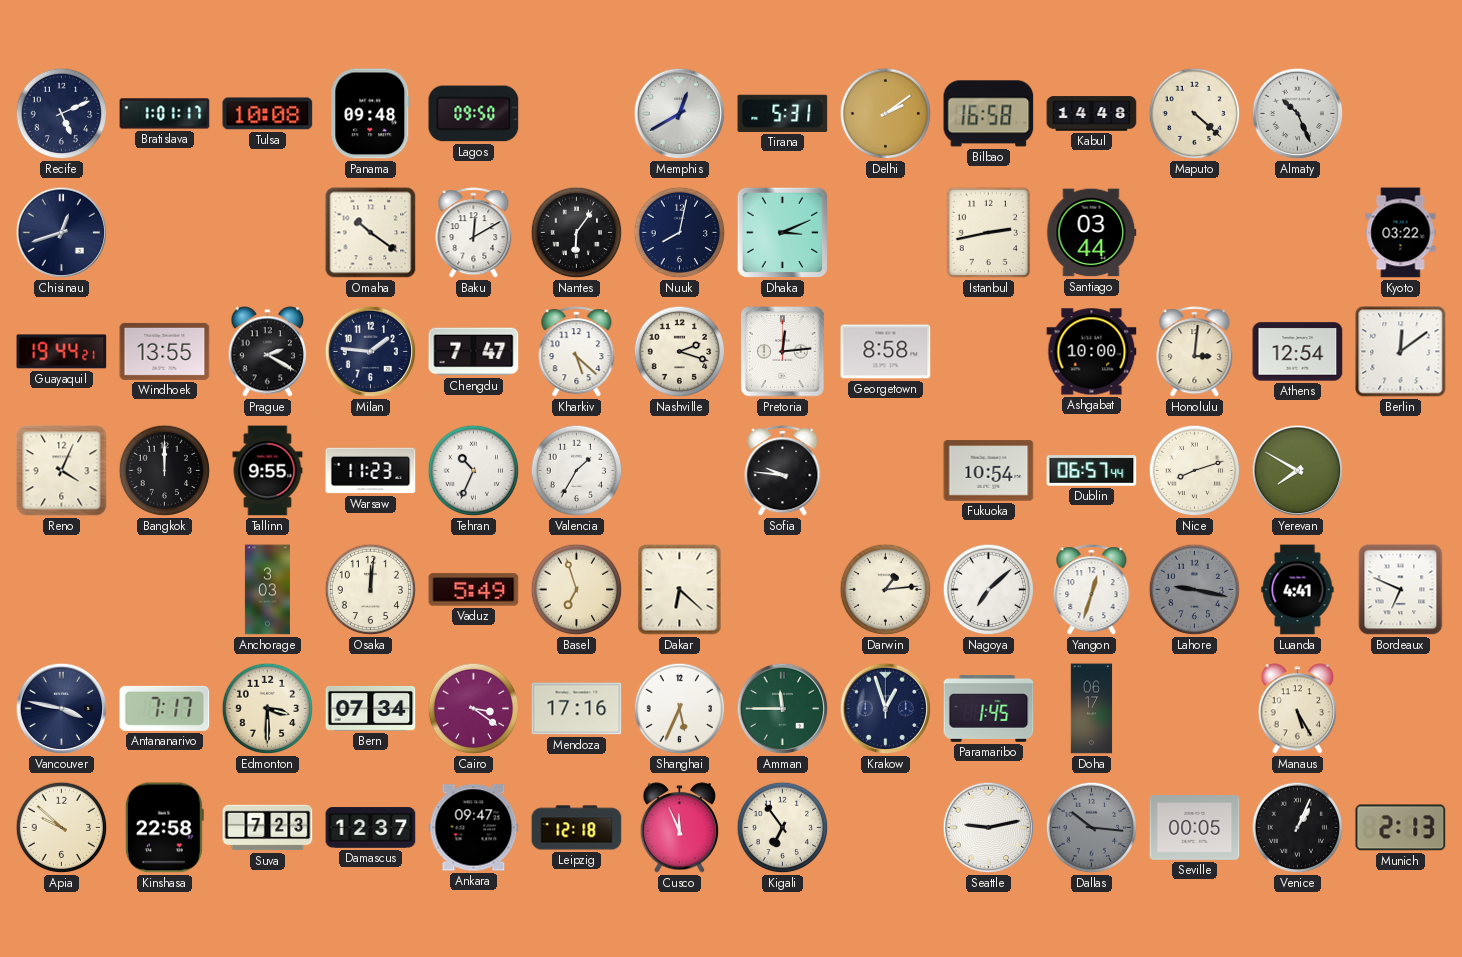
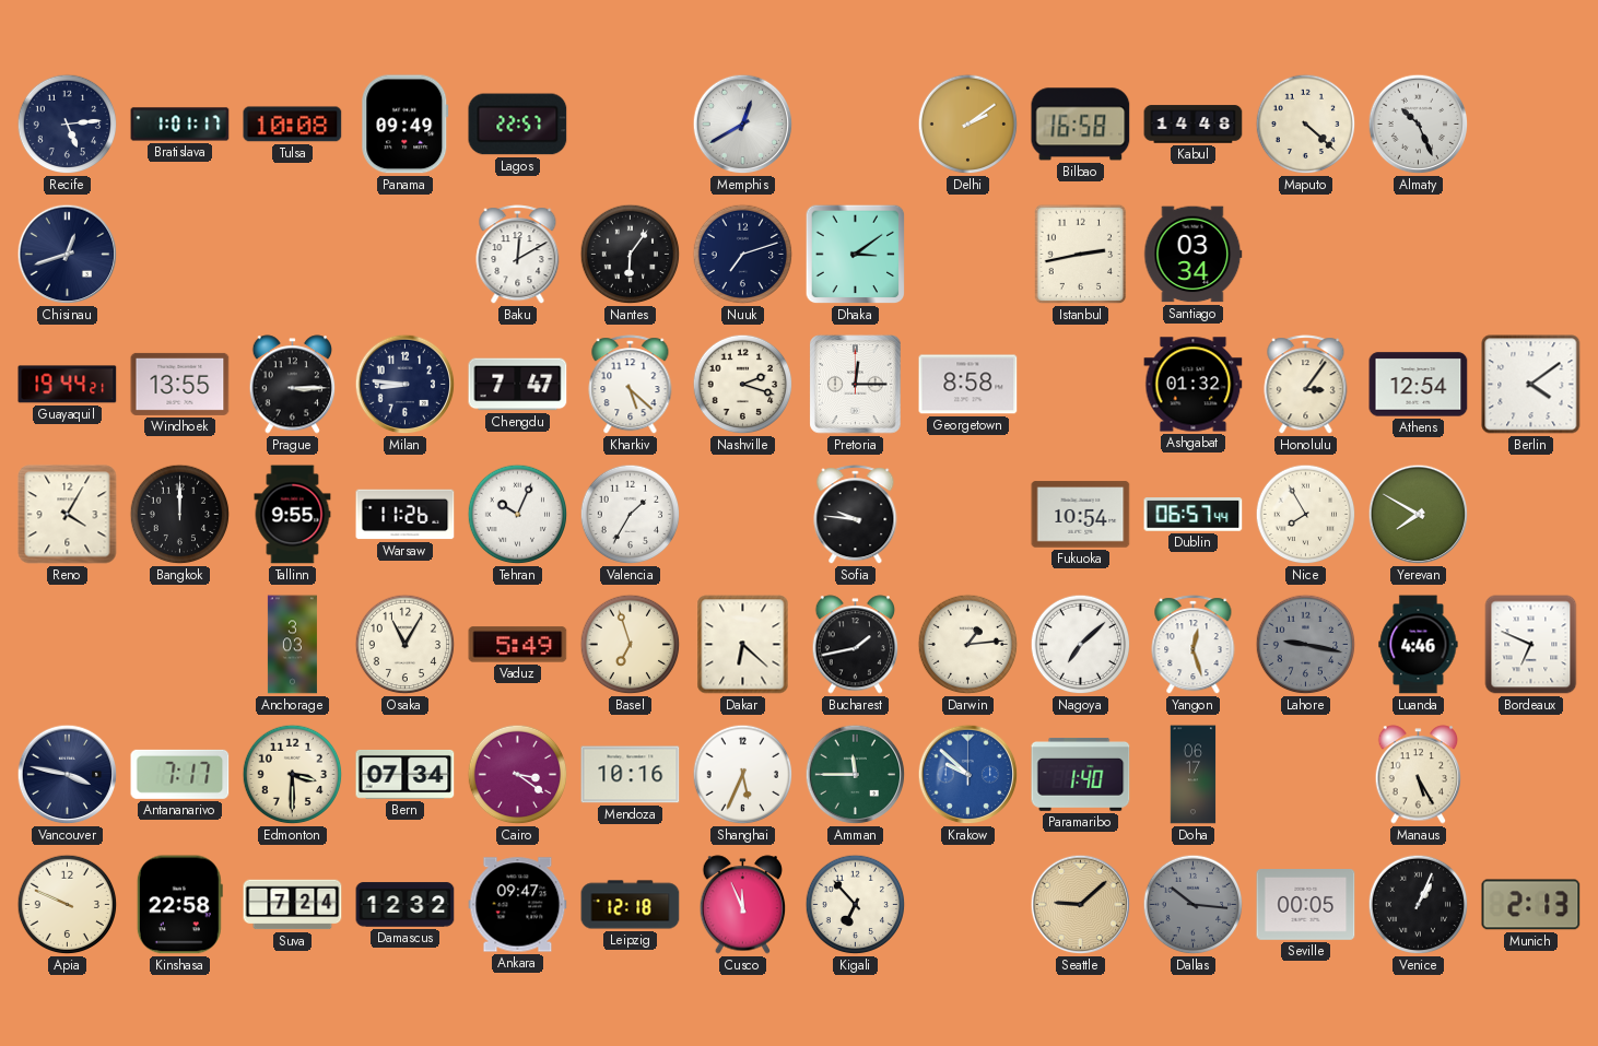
Recife: 5:11 -> 5:14
Panama: 09:48 -> 09:49
Lagos: 09:50 -> 22:57
Tirana: 5:31 -> none
Omaha: 10:21 -> none
Nuuk: 8:02 -> 7:12
Dhaka: 3:11 -> 3:09
Santiago: 03:44 -> 03:34
Kyoto: 03:22 -> none
Prague: 2:20 -> 3:15
Milan: 1:46 -> 8:46
Pretoria: 12:14 -> 12:15
Ashgabat: 10:00 -> 01:32
Honolulu: 3:01 -> 3:06
Berlin: 12:09 -> 4:09
Reno: 4:04 -> 4:05
Warsaw: 11:23 -> 11:26
Tehran: 10:34 -> 10:04
Nice: 8:12 -> 7:55
Osaka: 12:01 -> 11:05
Bucharest: none -> 1:43
Yangon: 12:33 -> 12:27
Luanda: 4:41 -> 4:46
Mendoza: 17:16 -> 10:16
Krakow: 12:57 -> 9:52
Krakow dial: navy -> blue
Paramaribo: 1:45 -> 1:40
Apia: 9:52 -> 9:49
Suva: 7:23 -> 7:24
Damascus: 12:37 -> 12:32
Kigali: 6:54 -> 6:53
Seattle: 9:13 -> 9:08
Seattle dial: white -> champagne
